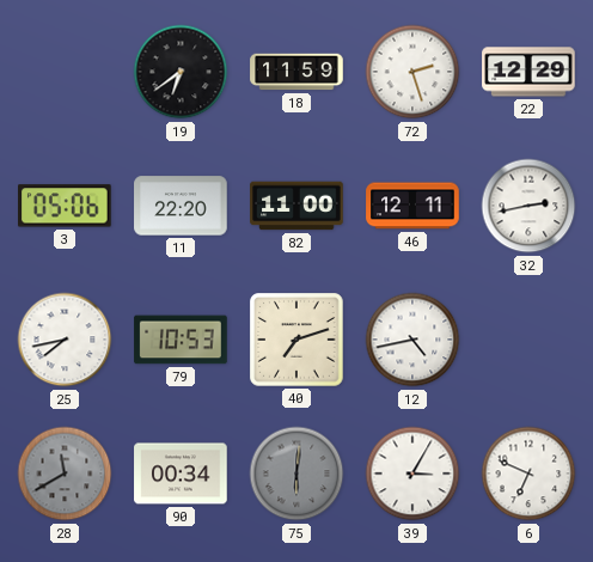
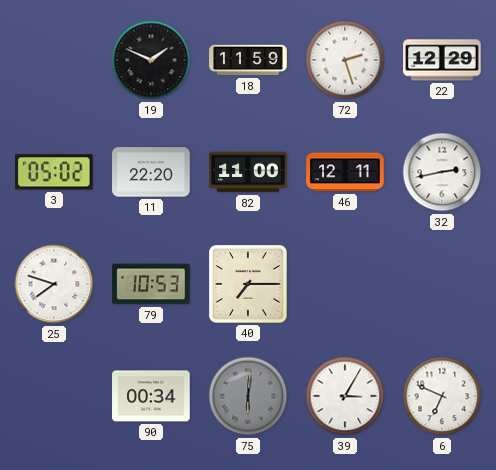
19: 6:39 -> 1:49
3: 05:06 -> 05:02
25: 7:43 -> 7:48
40: 7:12 -> 7:15
12: 4:43 -> none
28: 11:40 -> none
